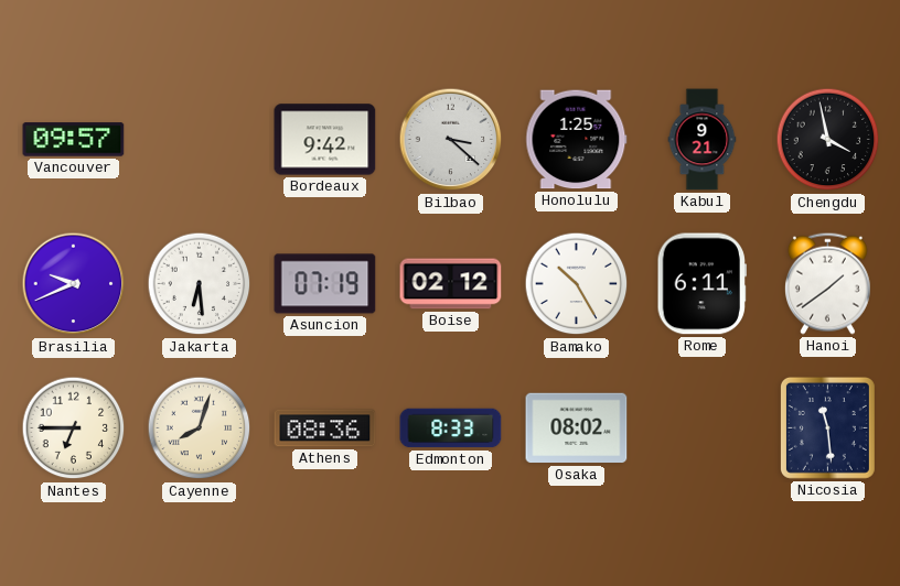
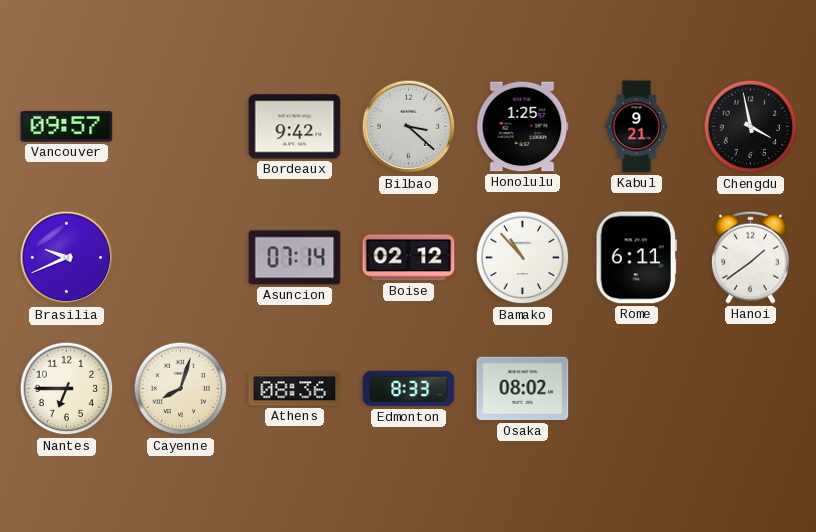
Jakarta: 6:29 -> none
Asuncion: 07:19 -> 07:14
Bamako: 10:25 -> 10:53
Nicosia: 11:29 -> none
